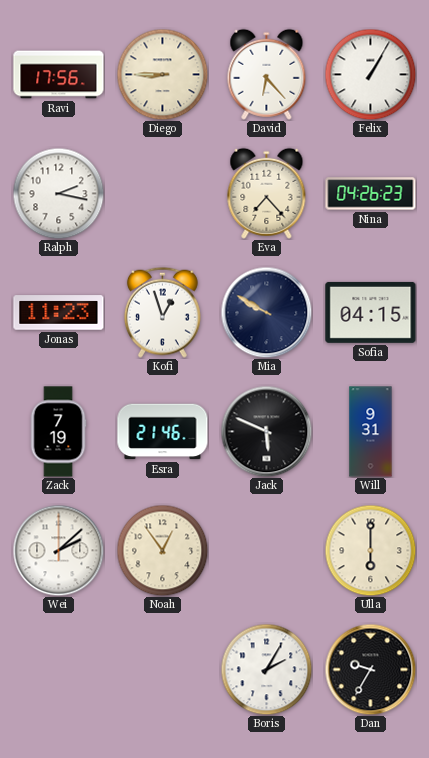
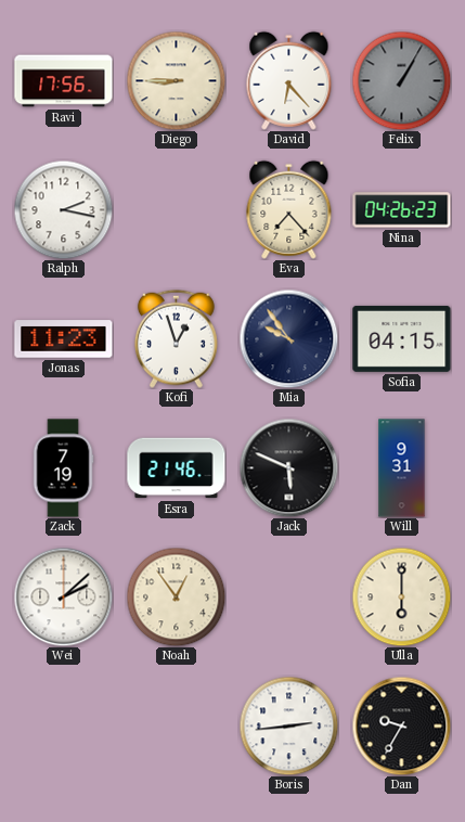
Felix dial: white -> grey
Mia: 9:50 -> 9:54
Boris: 2:05 -> 2:44
